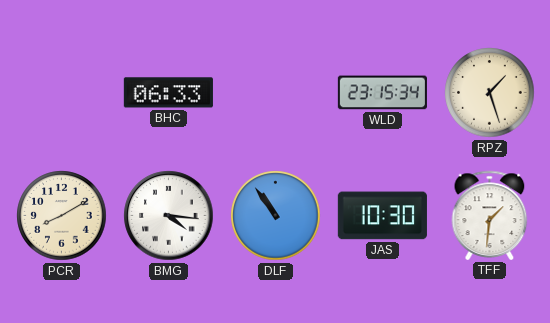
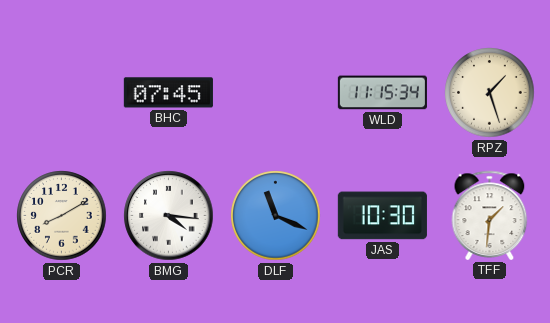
BHC: 06:33 -> 07:45
WLD: 23:15 -> 11:15
DLF: 10:54 -> 11:19
